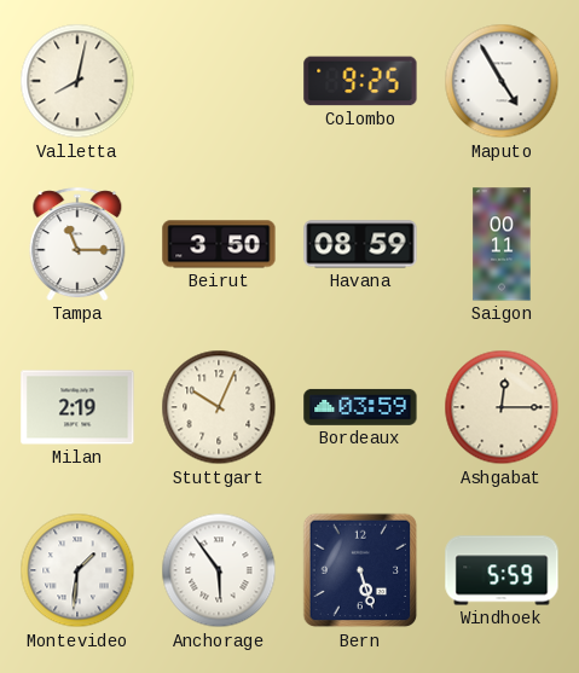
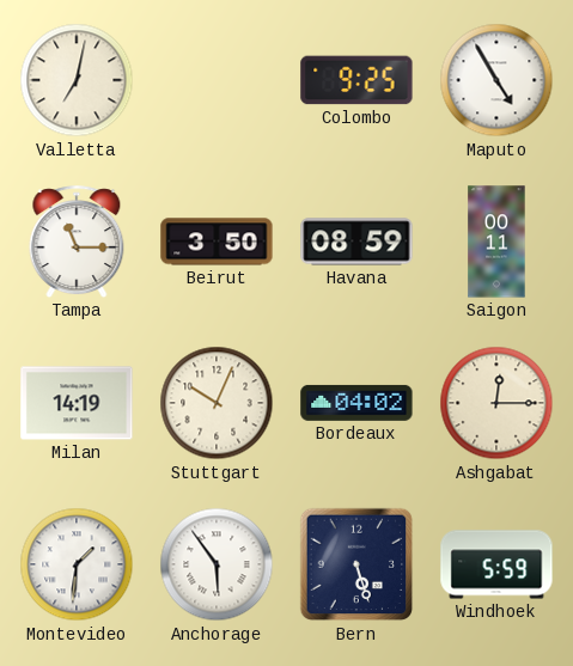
Valletta: 8:02 -> 7:02
Milan: 2:19 -> 14:19
Bordeaux: 03:59 -> 04:02
